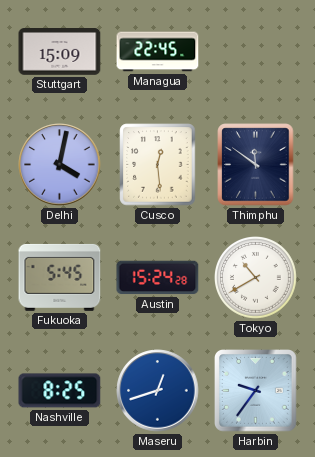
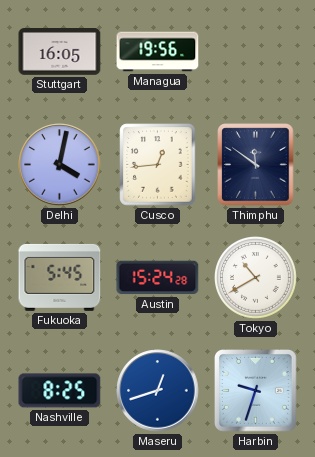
Stuttgart: 15:09 -> 16:05
Managua: 22:45 -> 19:56
Cusco: 12:29 -> 12:44
Harbin: 9:36 -> 9:33
